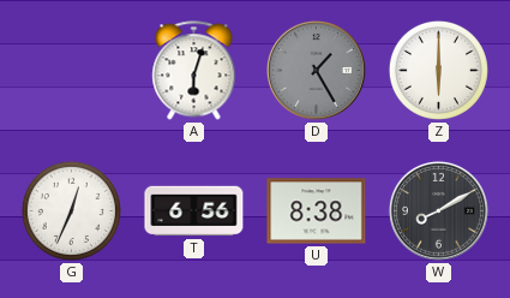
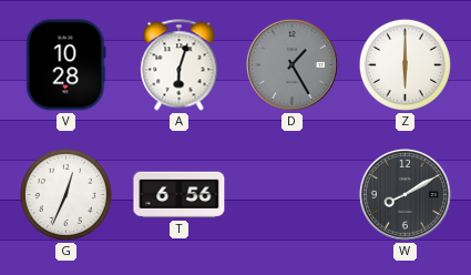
V: none -> 10:28
U: 8:38 -> none
